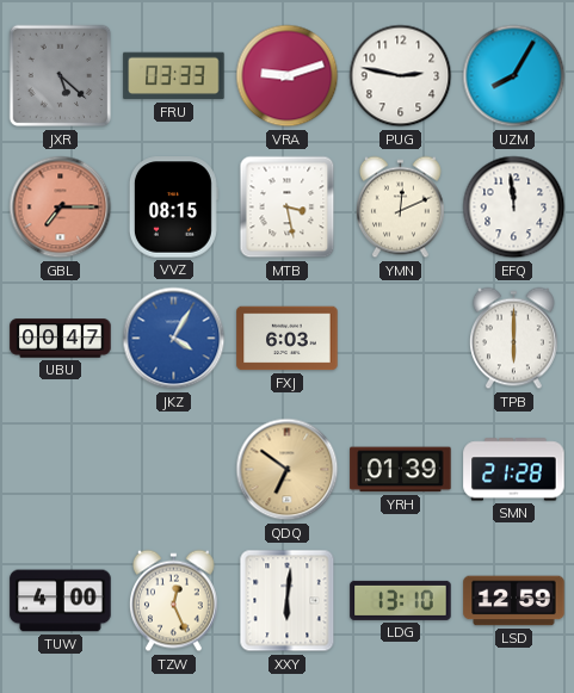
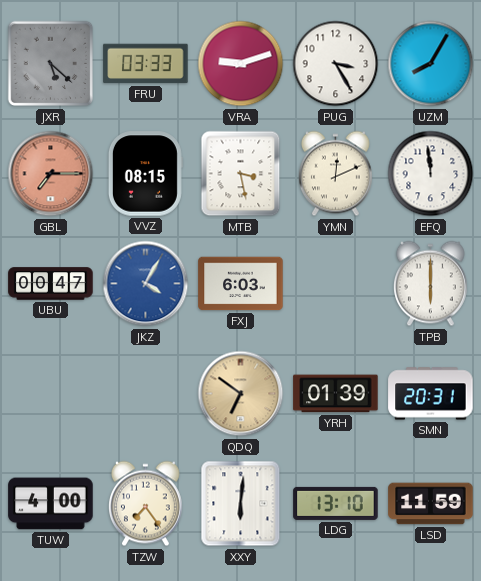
PUG: 2:47 -> 3:25
SMN: 21:28 -> 20:31
TZW: 12:26 -> 7:24
LSD: 12:59 -> 11:59
